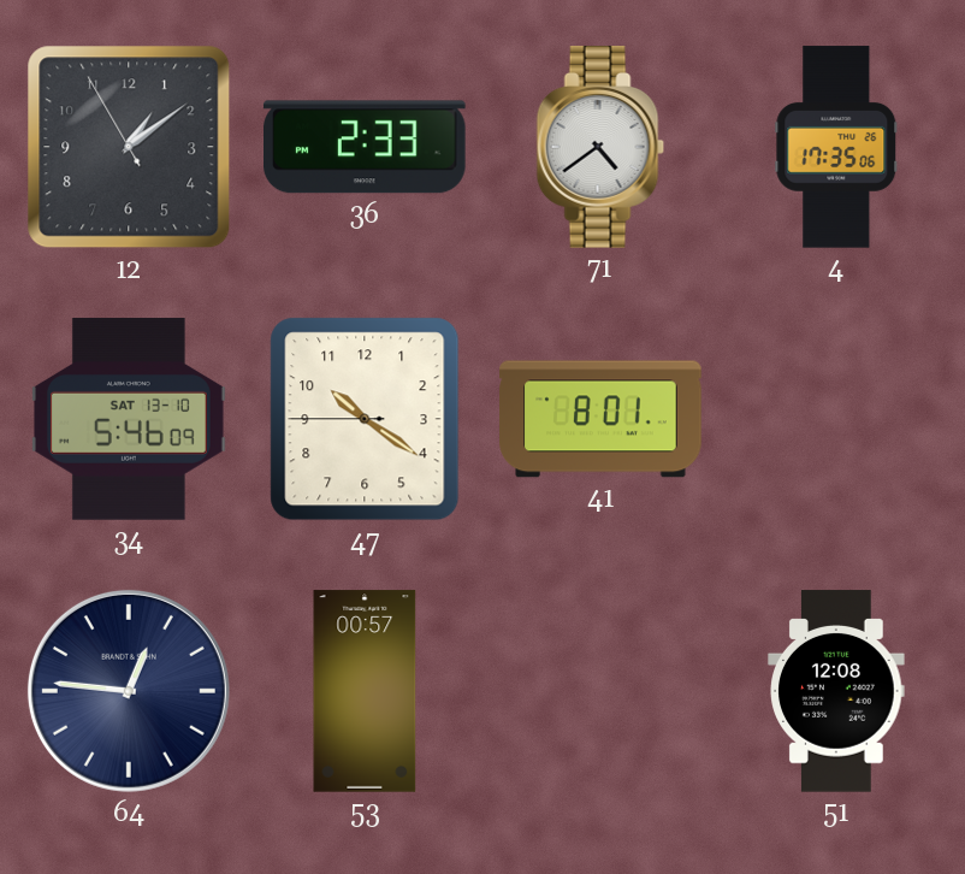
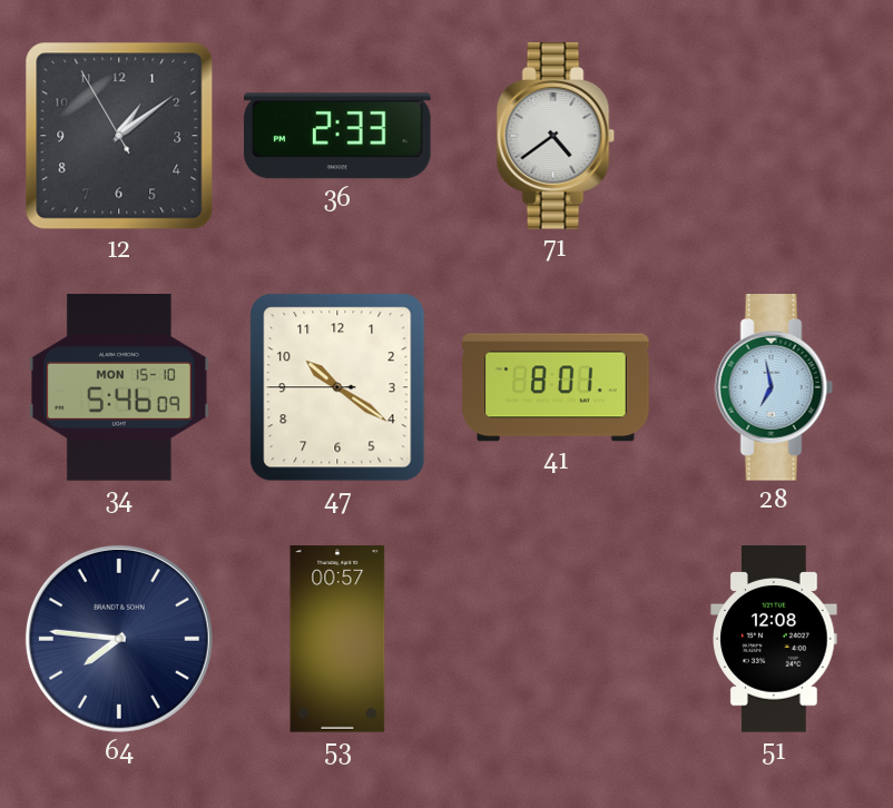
4: 17:35 -> none
34 date: SAT 13-10 -> MON 15-10
28: none -> 6:58
64: 12:46 -> 7:46
